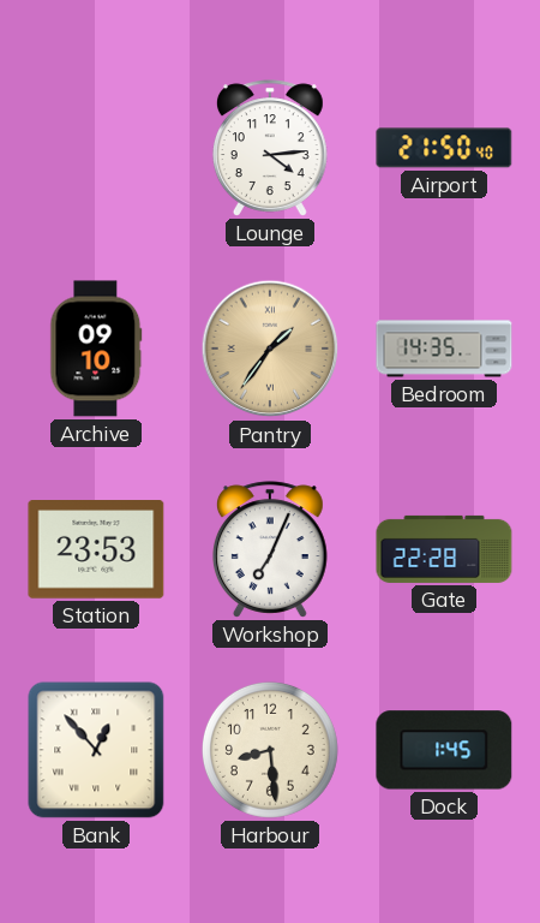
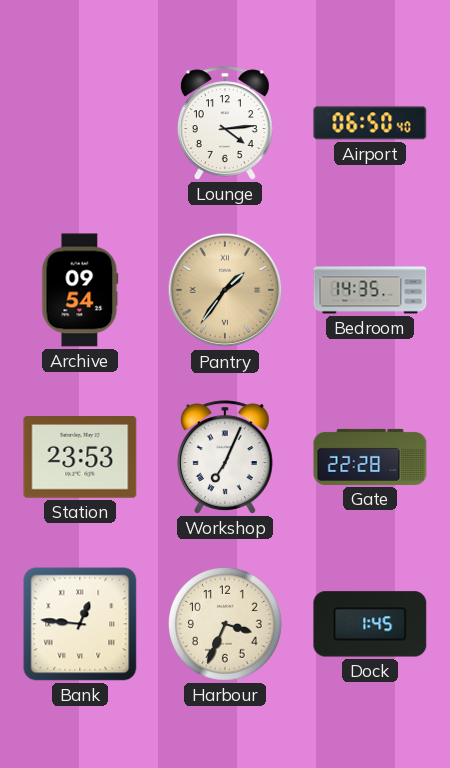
Airport: 21:50 -> 06:50
Archive: 09:10 -> 09:54
Bank: 12:53 -> 12:46
Harbour: 8:29 -> 3:34
